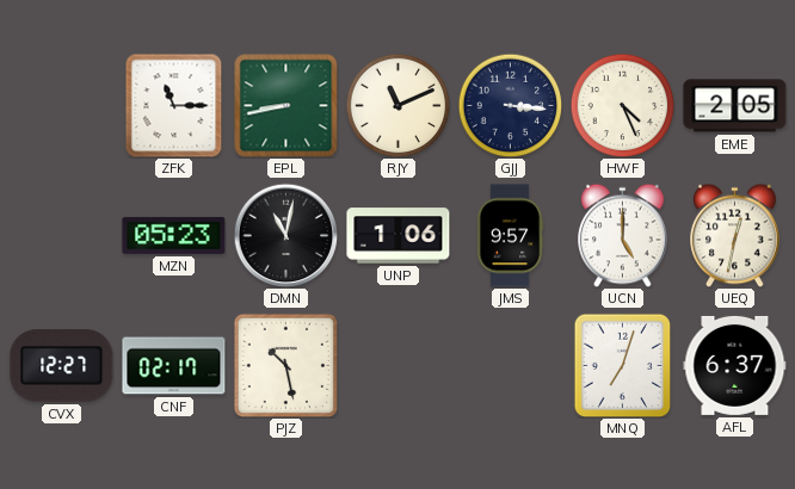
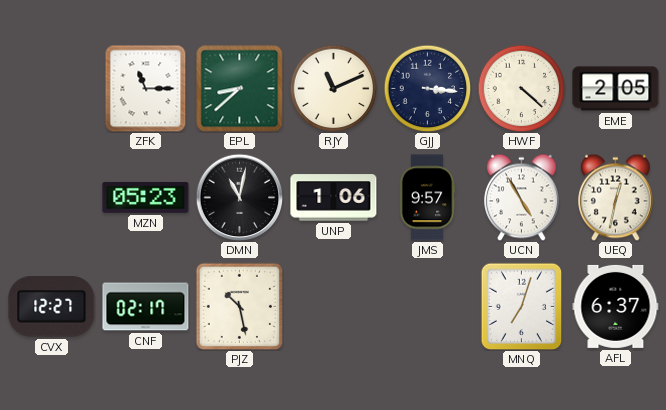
EPL: 8:43 -> 8:38
HWF: 4:26 -> 4:22
UCN: 5:00 -> 4:55
